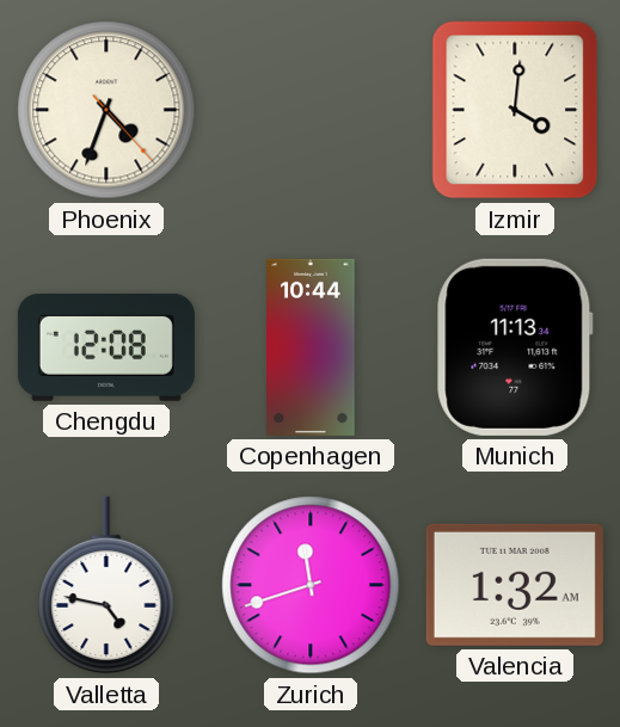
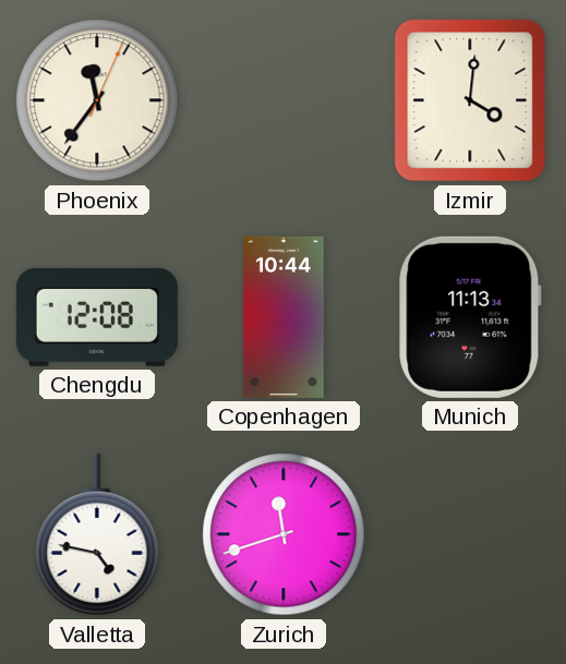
Phoenix: 4:33 -> 11:36
Valencia: 1:32 -> none
